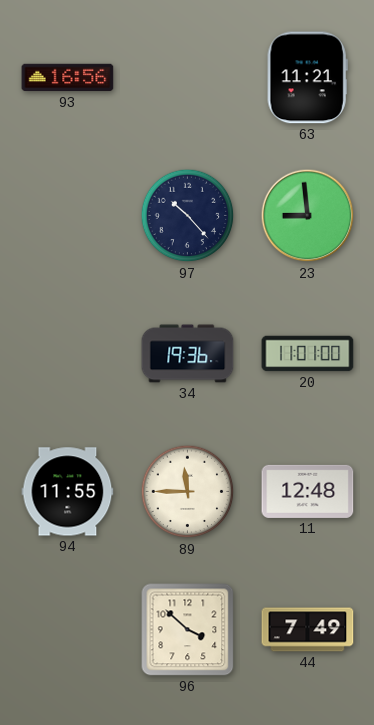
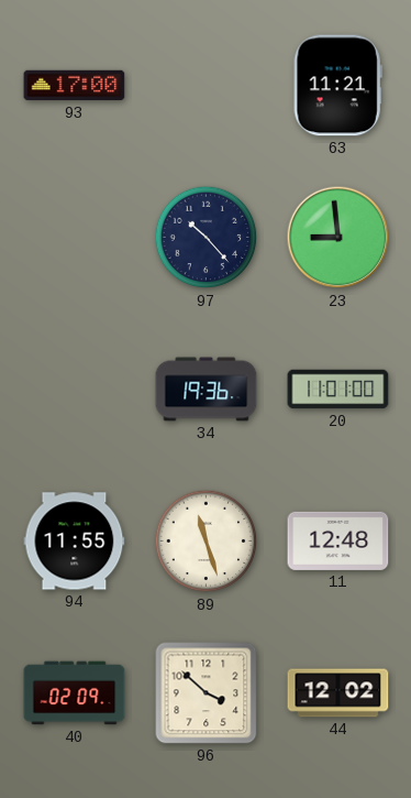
93: 16:56 -> 17:00
89: 11:45 -> 11:27
40: none -> 02:09
44: 7:49 -> 12:02
